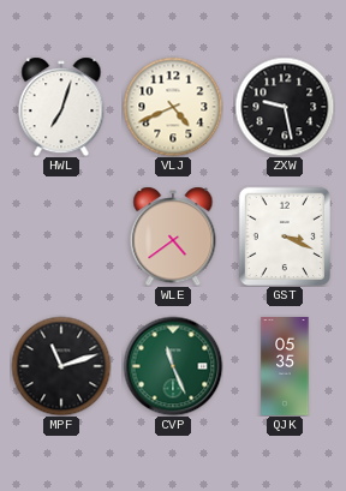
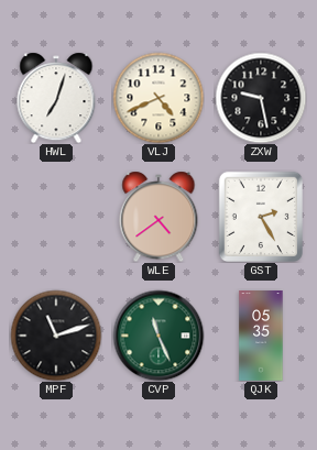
GST: 3:19 -> 2:25
